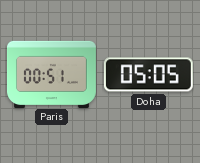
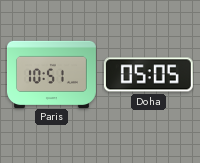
Paris: 00:51 -> 10:51
